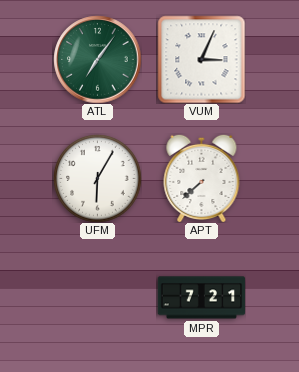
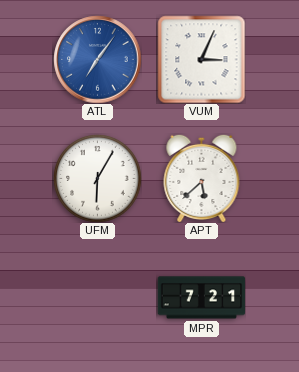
ATL dial: green -> blue
APT: 7:38 -> 5:38
